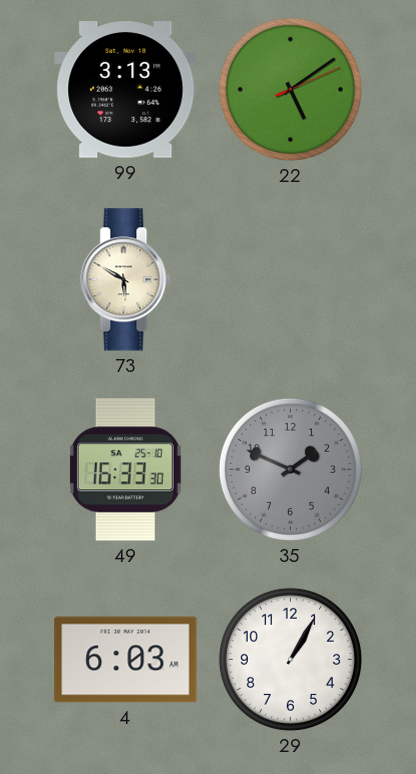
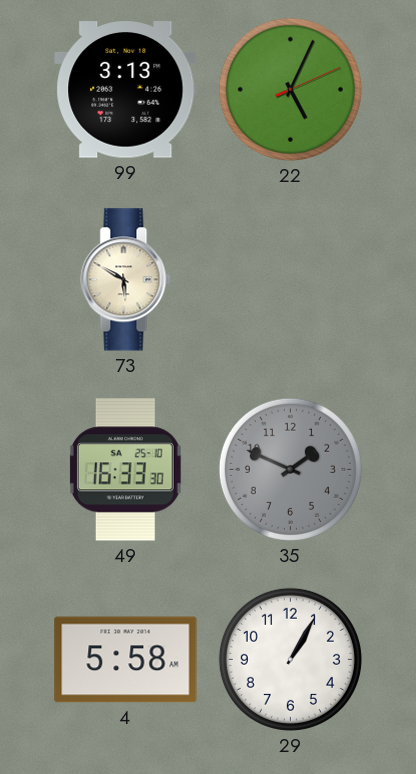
22: 5:09 -> 5:04
4: 6:03 -> 5:58
